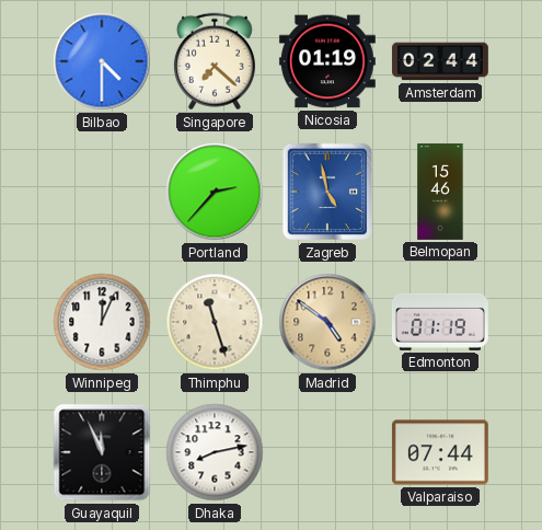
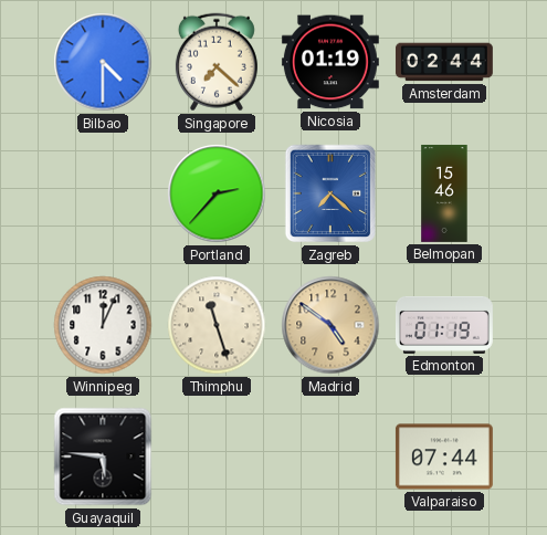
Zagreb: 4:58 -> 7:22
Guayaquil: 11:56 -> 5:46
Dhaka: 8:13 -> none
